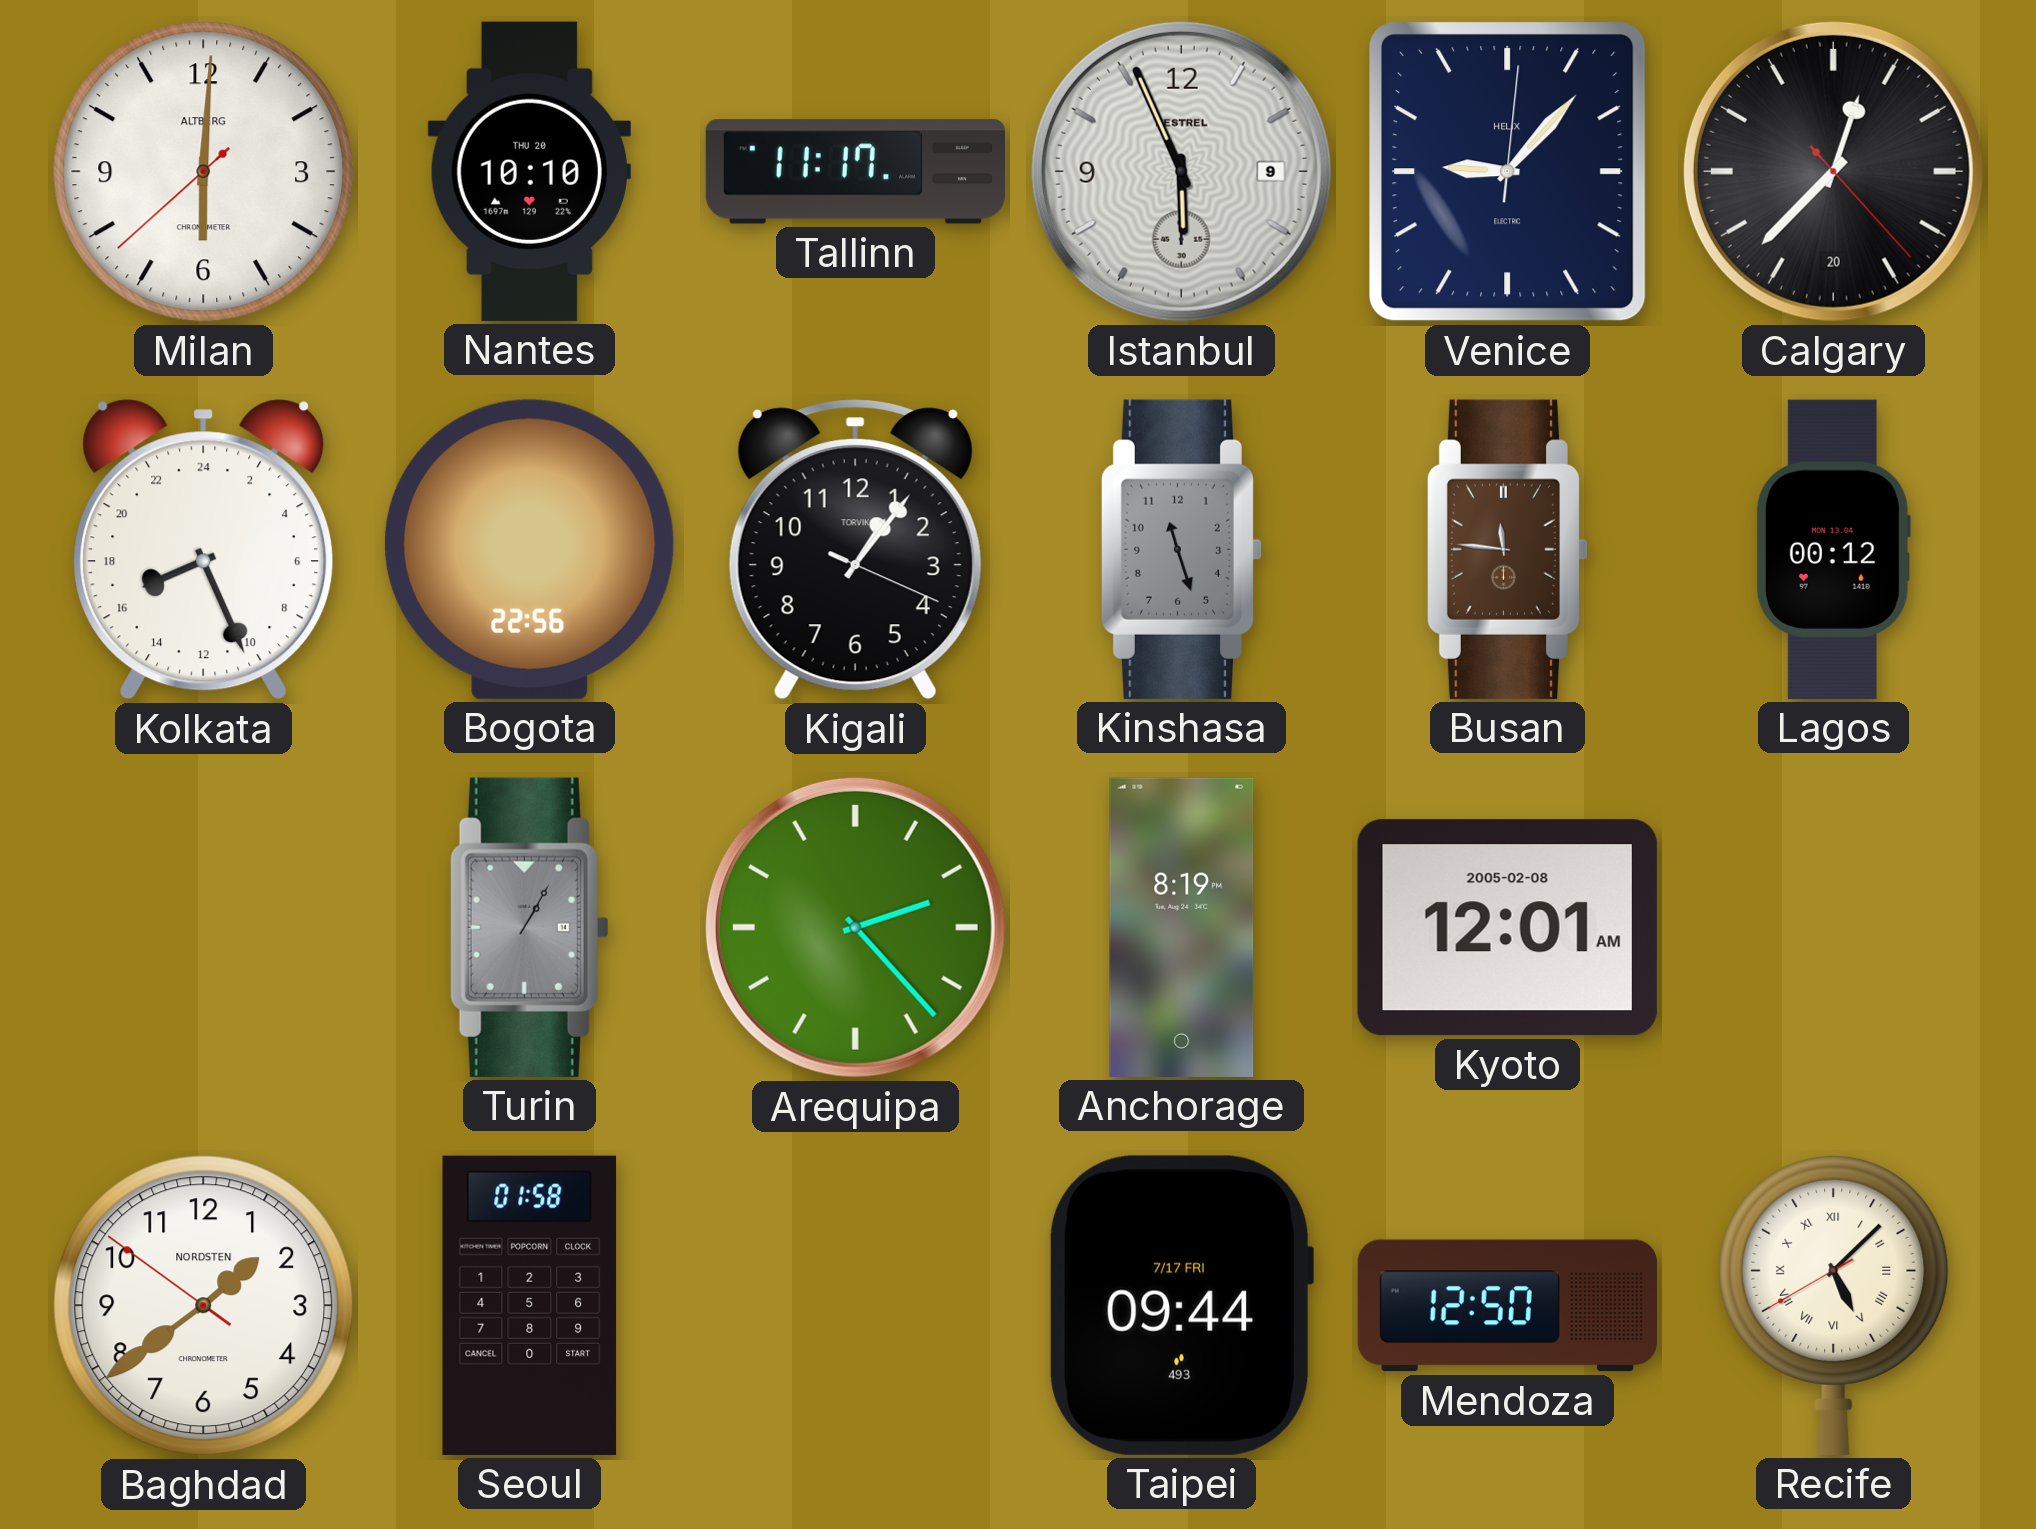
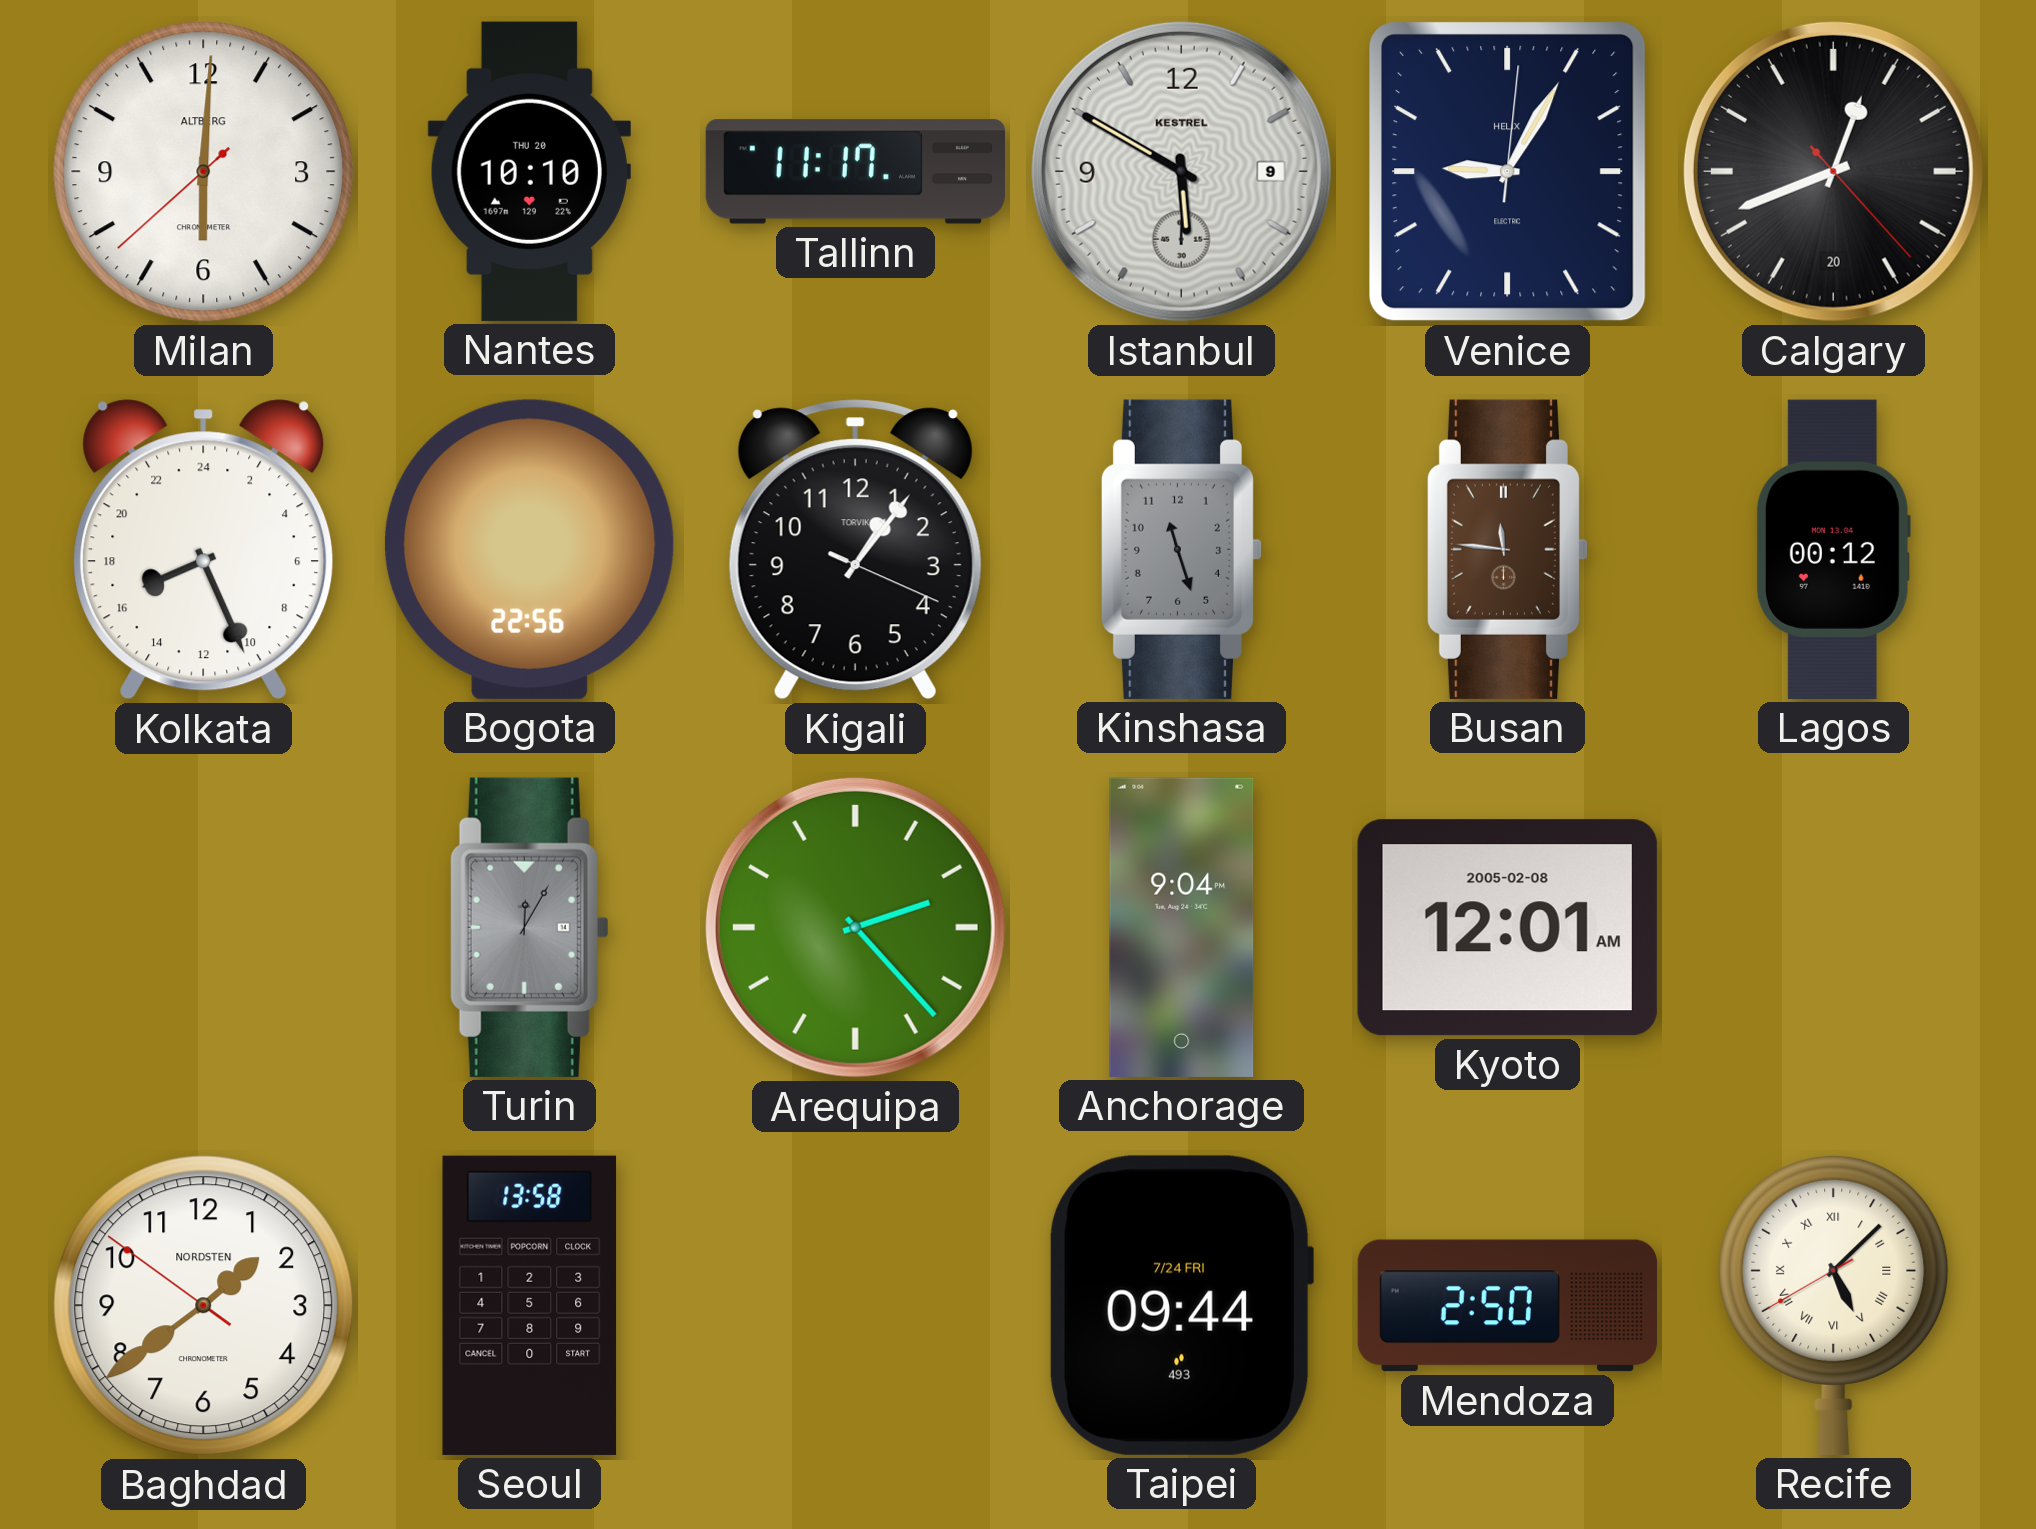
Istanbul: 5:56 -> 5:50
Venice: 9:07 -> 9:05
Calgary: 12:37 -> 12:41
Turin: 1:05 -> 12:05
Anchorage: 8:19 -> 9:04
Seoul: 01:58 -> 13:58
Taipei date: 7/17 FRI -> 7/24 FRI
Mendoza: 12:50 -> 2:50
